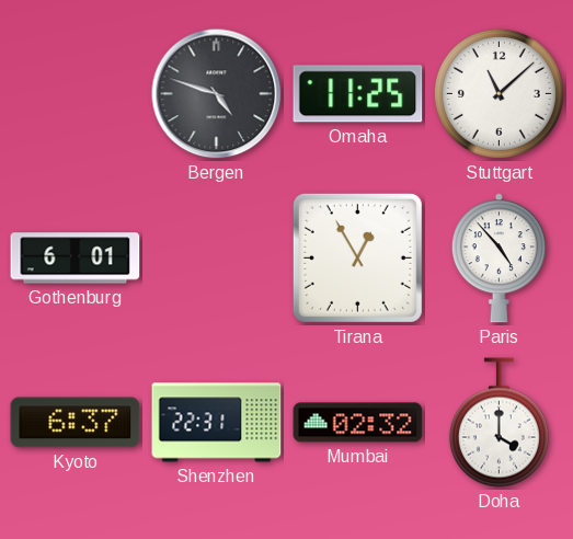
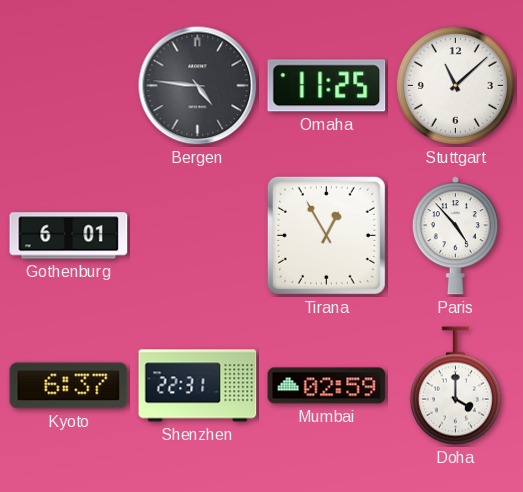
Bergen: 4:48 -> 4:46
Mumbai: 02:32 -> 02:59
